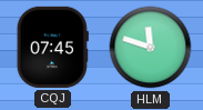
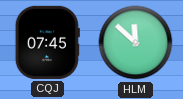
HLM: 11:48 -> 11:52
